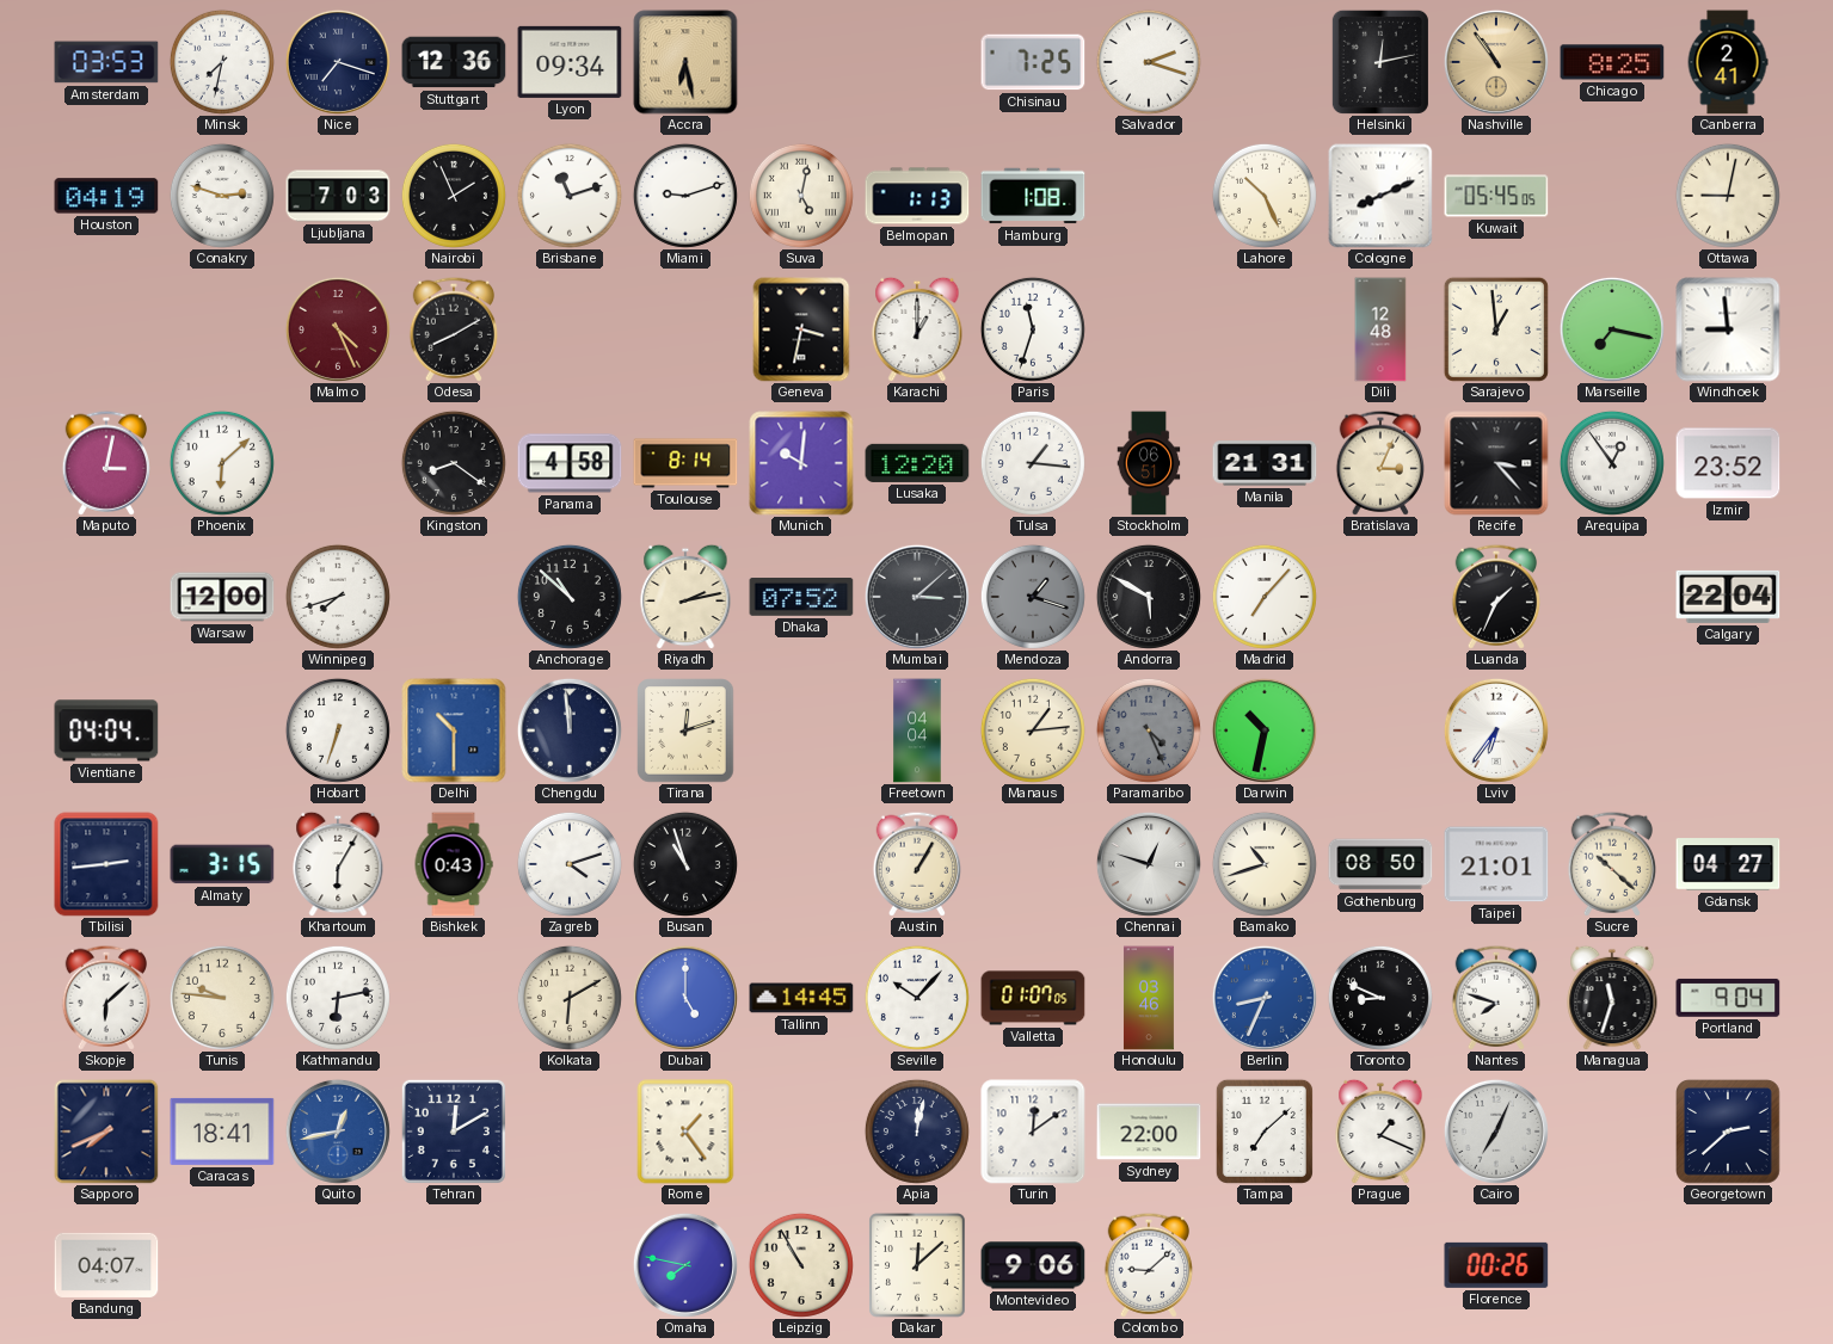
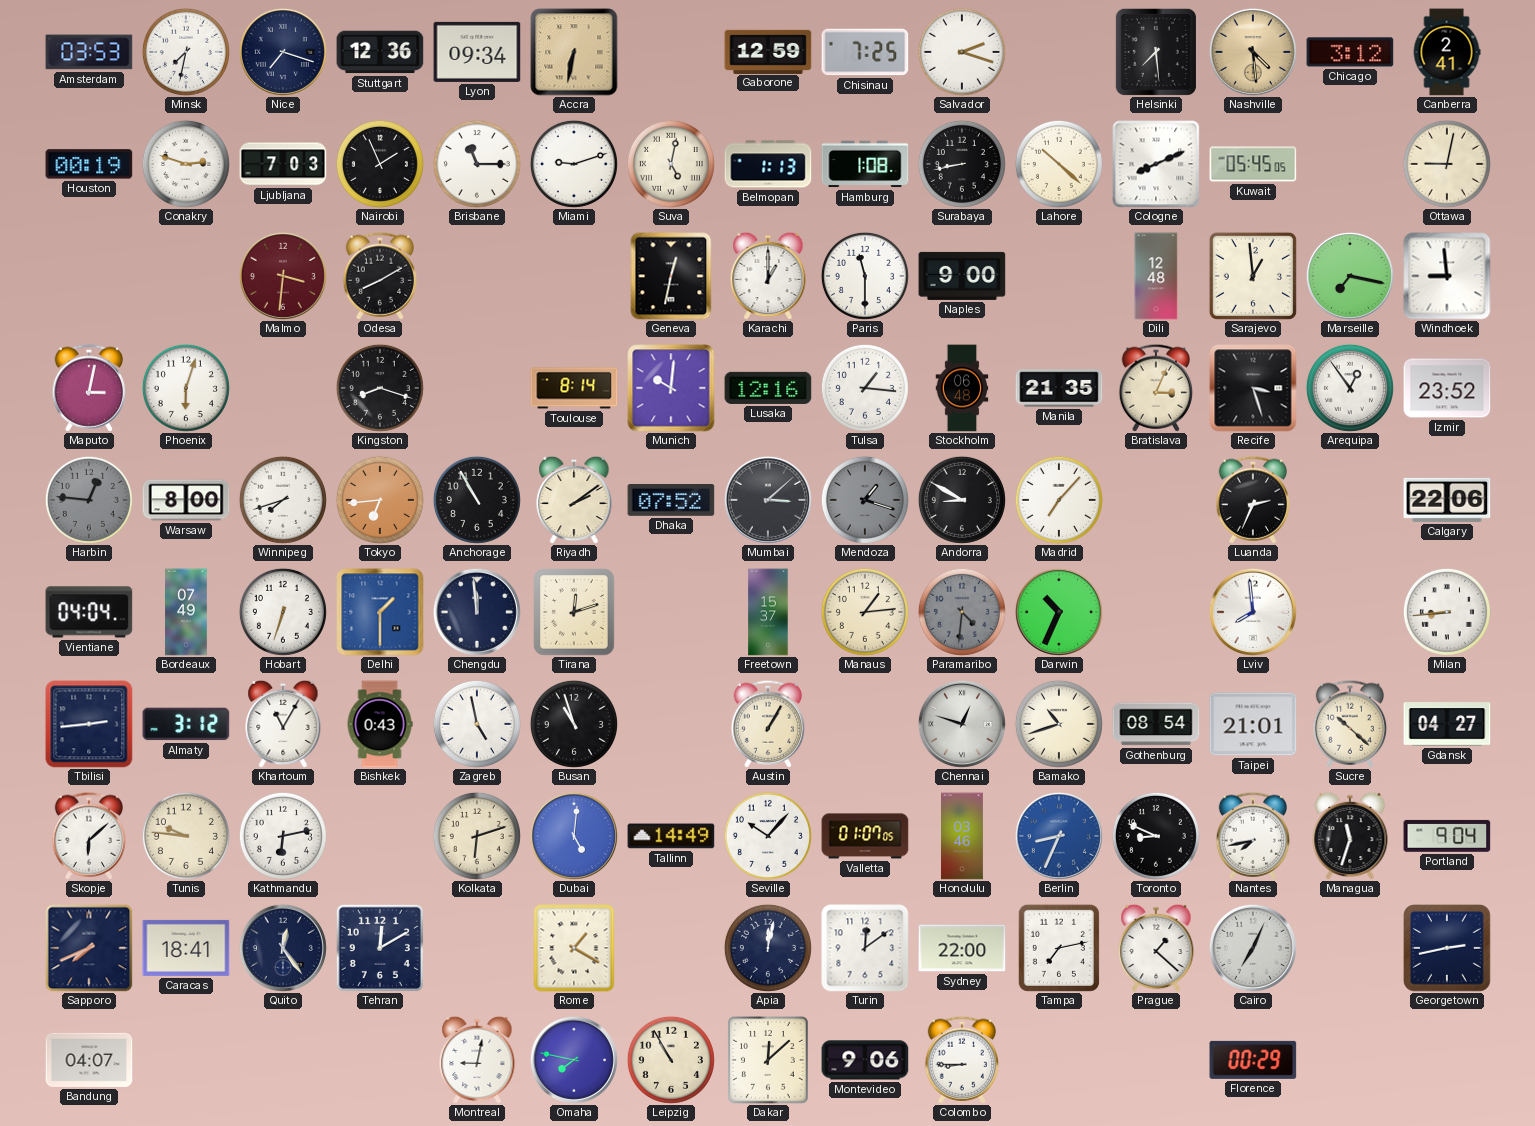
Accra: 6:28 -> 6:32
Gaborone: none -> 12:59
Helsinki: 12:13 -> 7:29
Nashville: 10:54 -> 4:29
Chicago: 8:25 -> 3:12
Houston: 04:19 -> 00:19
Brisbane: 11:12 -> 11:15
Surabaya: none -> 8:43
Lahore: 10:26 -> 10:22
Malmo: 4:26 -> 3:31
Geneva: 3:32 -> 12:32
Paris: 11:33 -> 11:30
Naples: none -> 9:00
Phoenix: 6:08 -> 6:03
Kingston: 8:21 -> 8:18
Panama: 4:58 -> none
Lusaka: 12:20 -> 12:16
Stockholm: 06:51 -> 06:48
Manila: 21:31 -> 21:35
Recife: 3:23 -> 3:27
Harbin: none -> 12:46
Warsaw: 12:00 -> 8:00
Tokyo: none -> 6:44
Anchorage: 10:52 -> 10:55
Riyadh: 2:13 -> 2:09
Andorra: 5:50 -> 8:50
Luanda: 1:34 -> 2:34
Calgary: 22:04 -> 22:06
Bordeaux: none -> 07:49
Delhi: 10:30 -> 1:30
Freetown: 04:04 -> 15:37
Paramaribo: 4:26 -> 4:31
Darwin: 10:32 -> 10:34
Lviv: 6:36 -> 7:59
Milan: none -> 8:44
Almaty: 3:15 -> 3:12
Khartoum: 6:05 -> 11:05
Zagreb: 4:12 -> 4:58
Gothenburg: 08:50 -> 08:54
Kolkata: 6:10 -> 6:12
Dubai: 5:00 -> 5:01
Tallinn: 14:45 -> 14:49
Nantes: 7:48 -> 7:43
Quito: 12:43 -> 12:24
Quito dial: blue -> navy
Rome: 1:24 -> 1:20
Tampa: 7:08 -> 7:13
Prague: 1:19 -> 1:22
Georgetown: 2:38 -> 2:43
Montreal: none -> 9:02
Colombo: 9:08 -> 8:45
Florence: 00:26 -> 00:29
